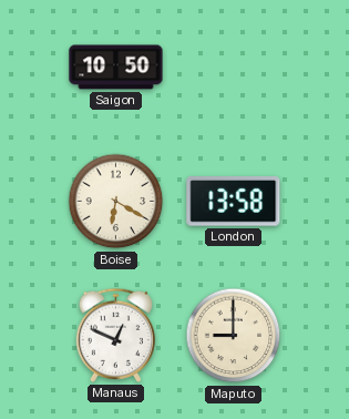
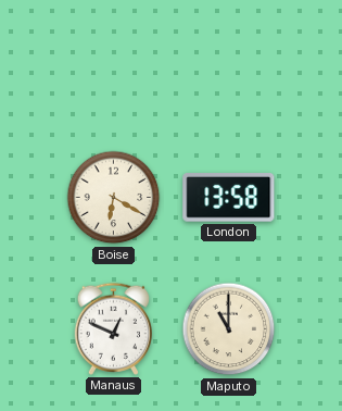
Saigon: 10:50 -> none
Maputo: 9:00 -> 11:00
